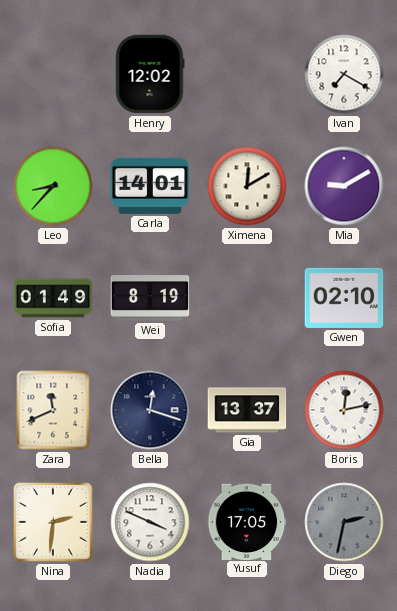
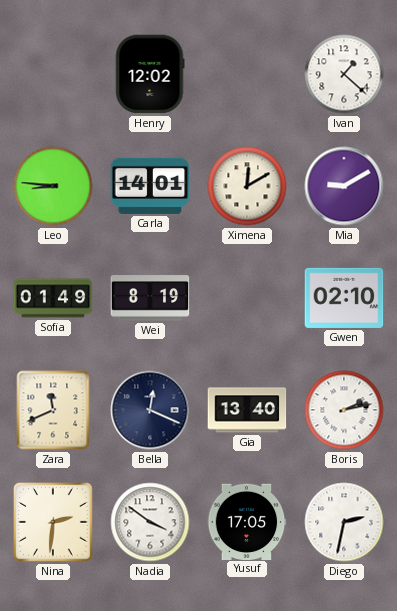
Ivan: 7:20 -> 1:22
Leo: 8:37 -> 8:46
Bella: 12:18 -> 12:19
Gia: 13:37 -> 13:40
Boris: 12:13 -> 2:13
Nadia: 3:49 -> 3:51
Diego dial: grey -> white
